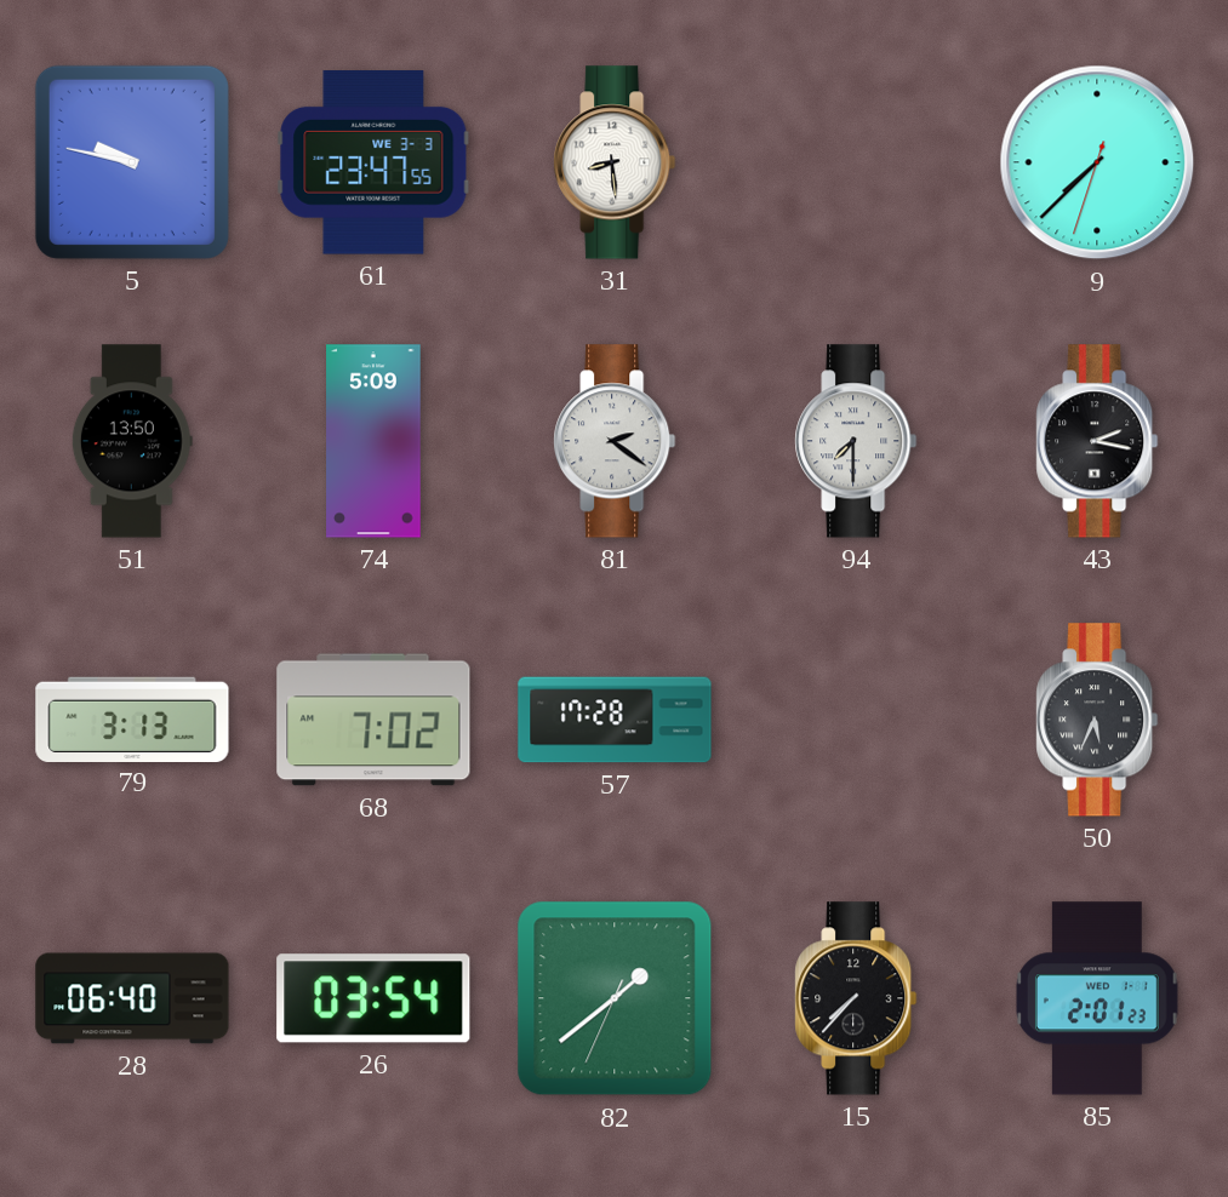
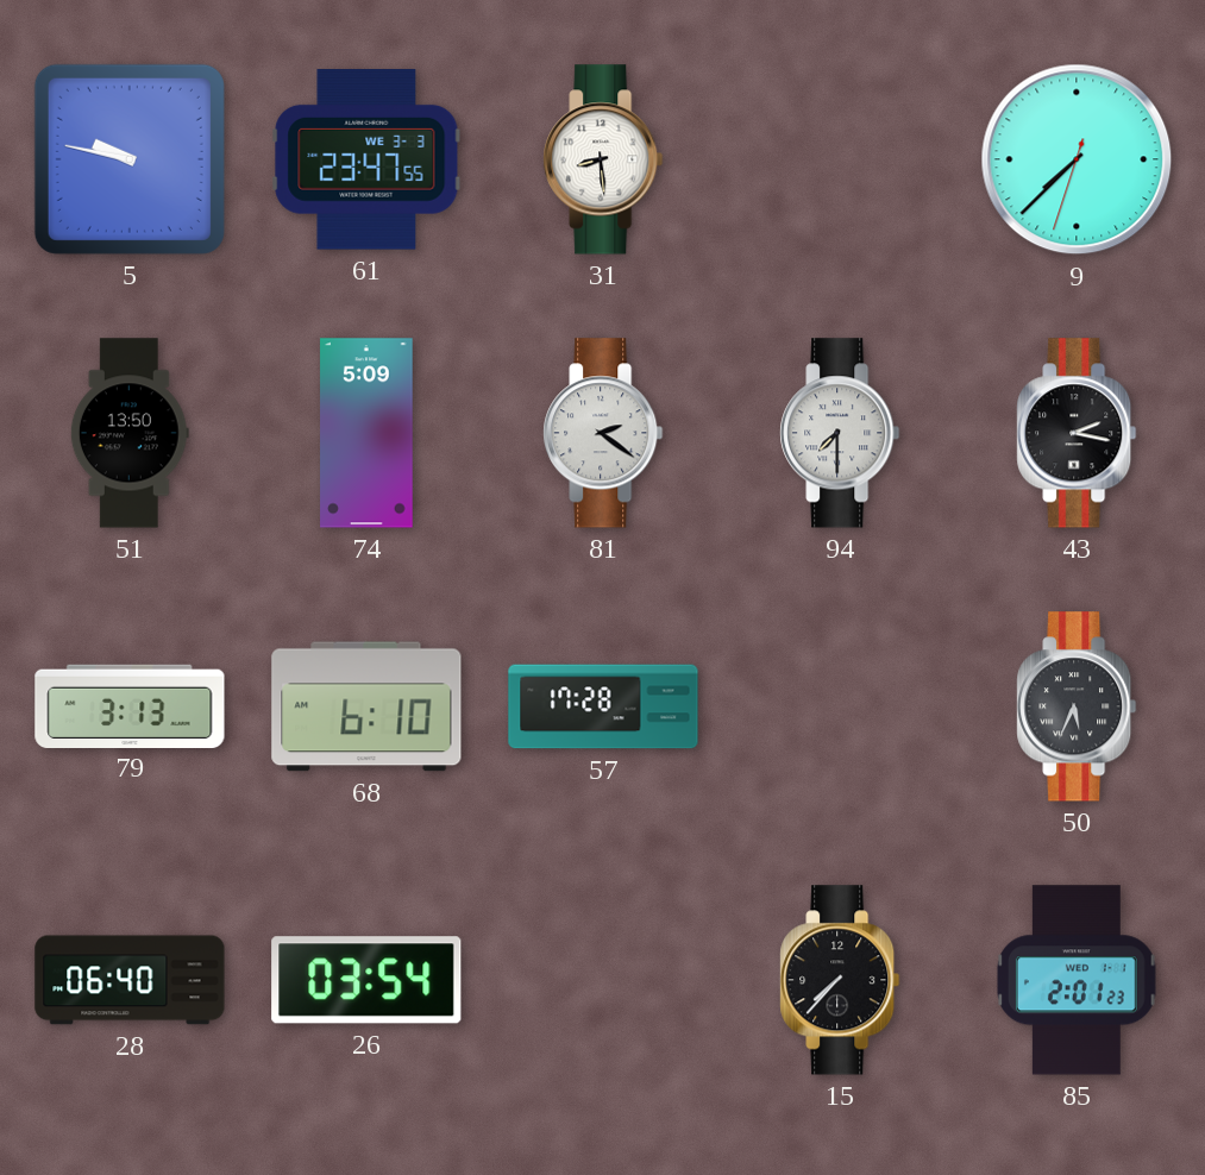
68: 7:02 -> 6:10
82: 1:38 -> none
